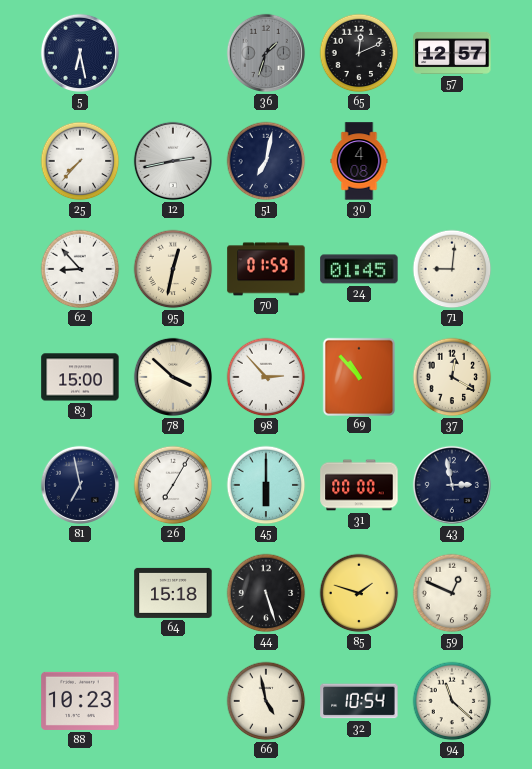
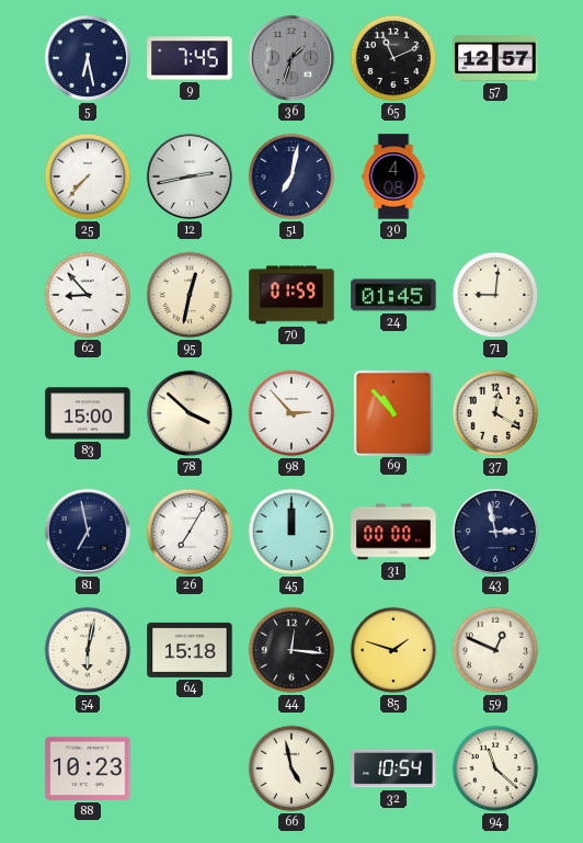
9: none -> 7:45
65: 12:11 -> 11:11
45: 6:00 -> 12:00
54: none -> 6:02
44: 5:27 -> 12:16
